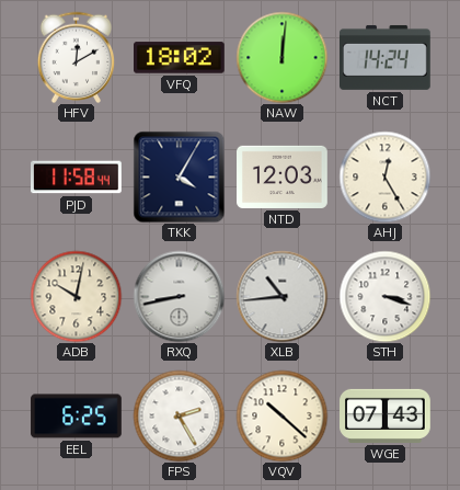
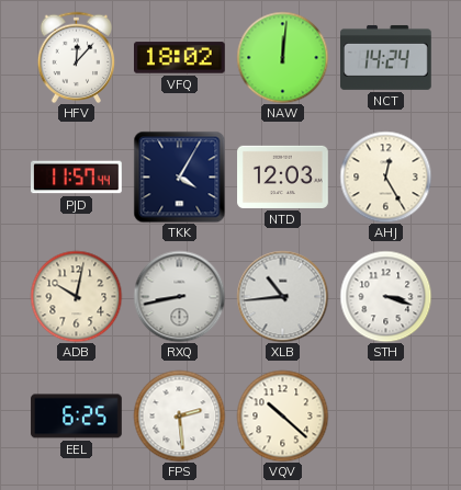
HFV: 12:10 -> 12:07
PJD: 11:58 -> 11:57
FPS: 2:25 -> 2:29
WGE: 07:43 -> none
